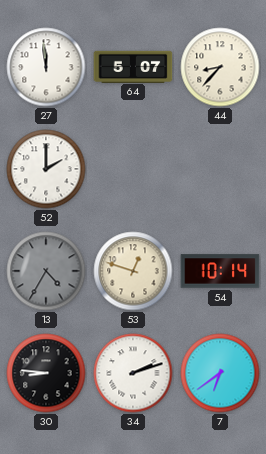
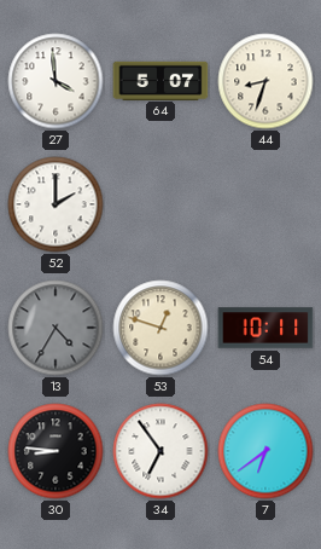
27: 11:59 -> 3:59
44: 8:37 -> 8:33
54: 10:14 -> 10:11
34: 2:12 -> 6:54
